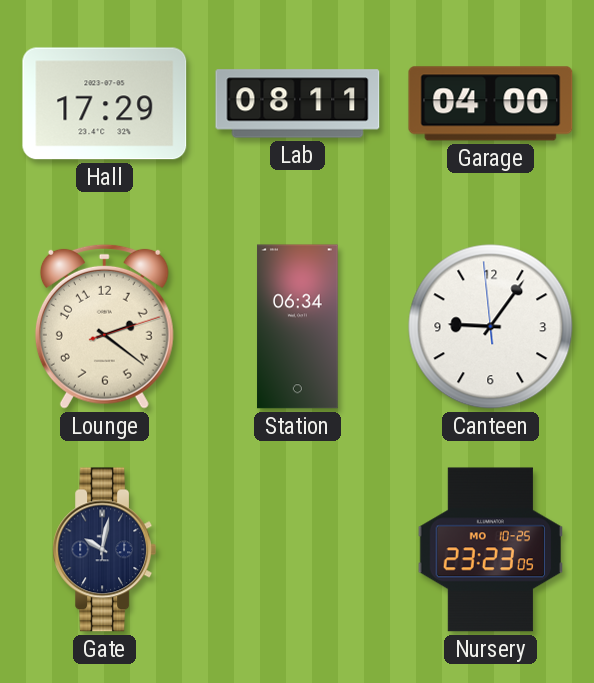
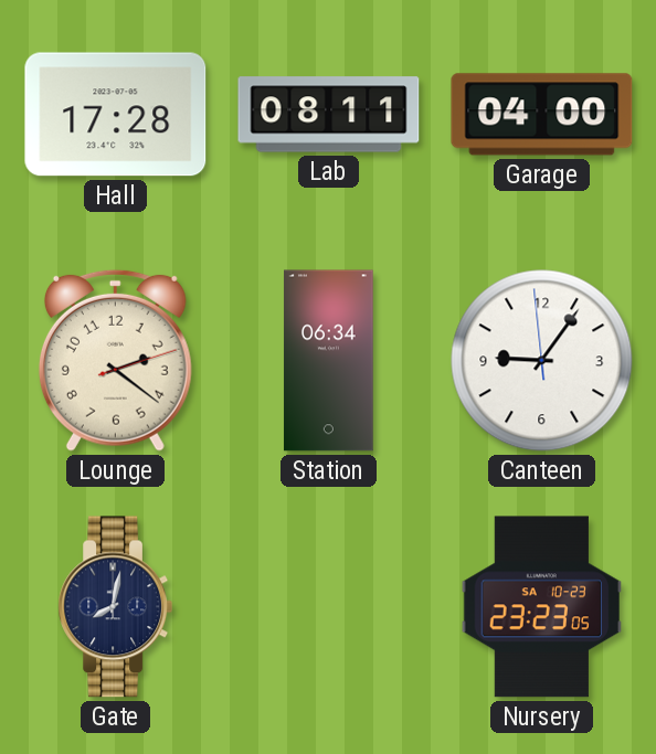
Hall: 17:29 -> 17:28
Gate: 10:02 -> 8:02
Nursery date: MO 10-25 -> SA 10-23
